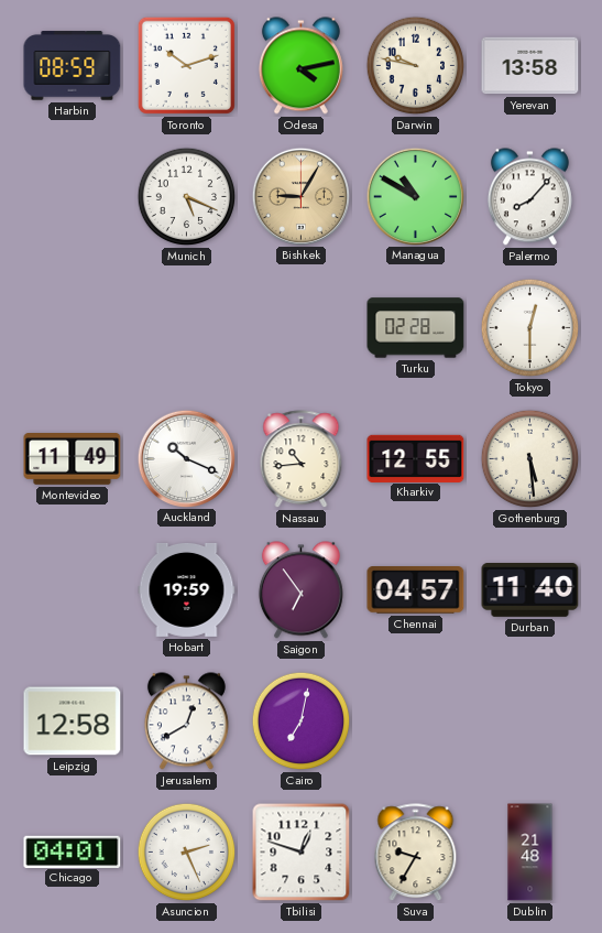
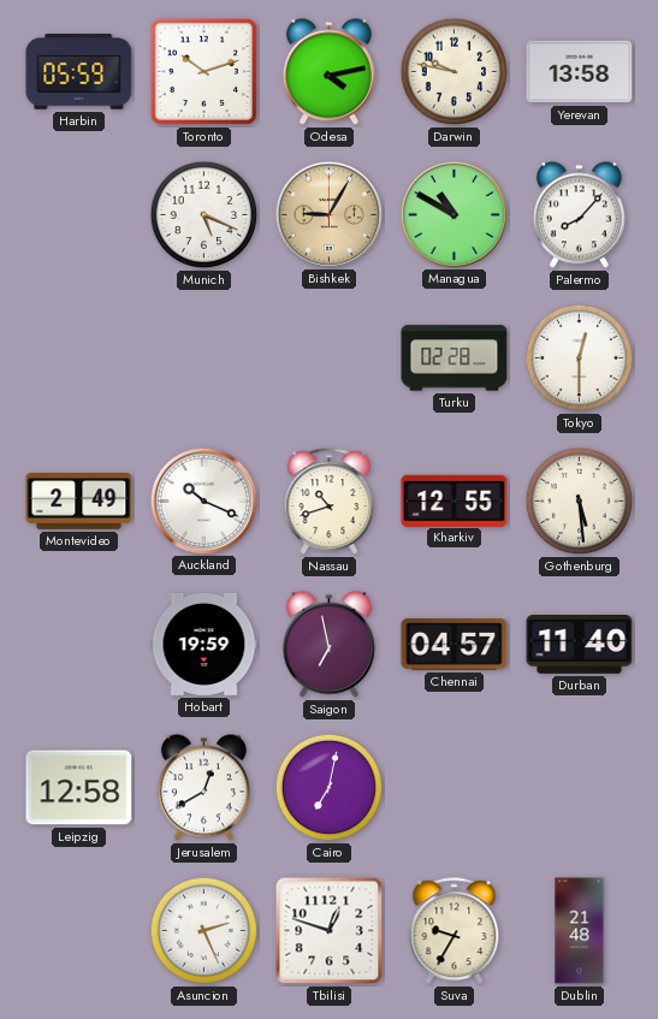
Harbin: 08:59 -> 05:59
Montevideo: 11:49 -> 2:49
Nassau: 10:44 -> 10:42
Saigon: 6:54 -> 6:58
Chicago: 04:01 -> none
